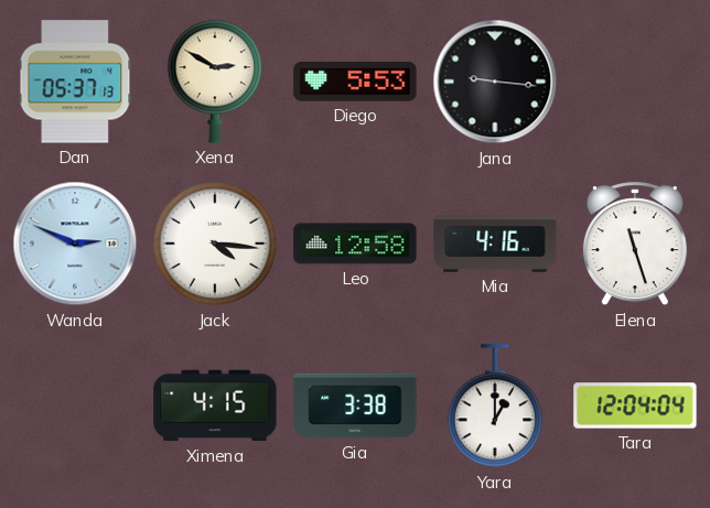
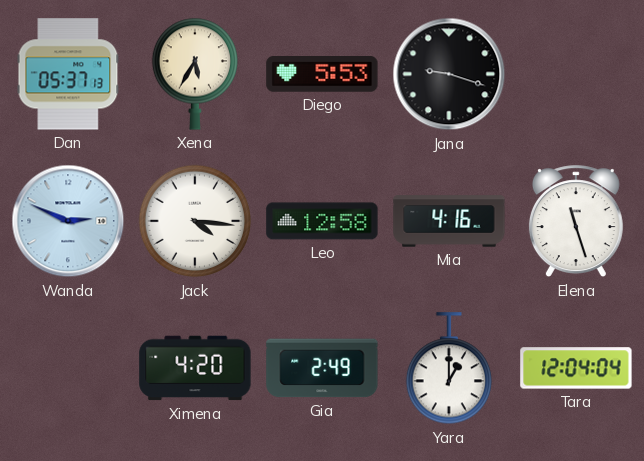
Xena: 2:50 -> 5:35
Jana: 9:16 -> 9:18
Ximena: 4:15 -> 4:20
Gia: 3:38 -> 2:49
